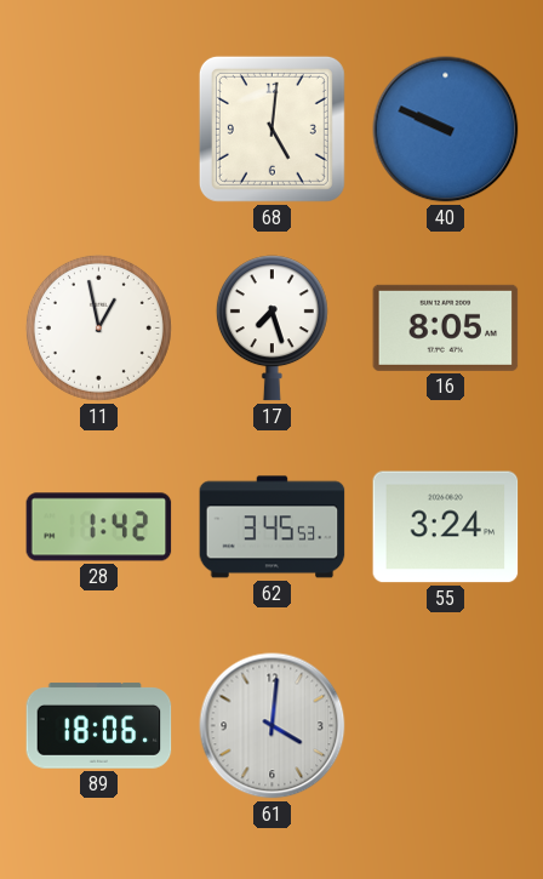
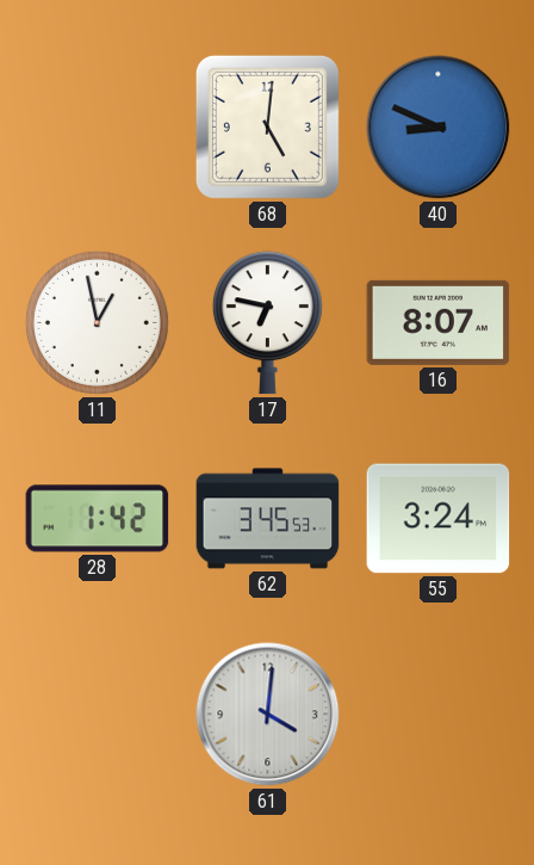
40: 9:49 -> 8:49
17: 7:27 -> 6:47
16: 8:05 -> 8:07
89: 18:06 -> none
